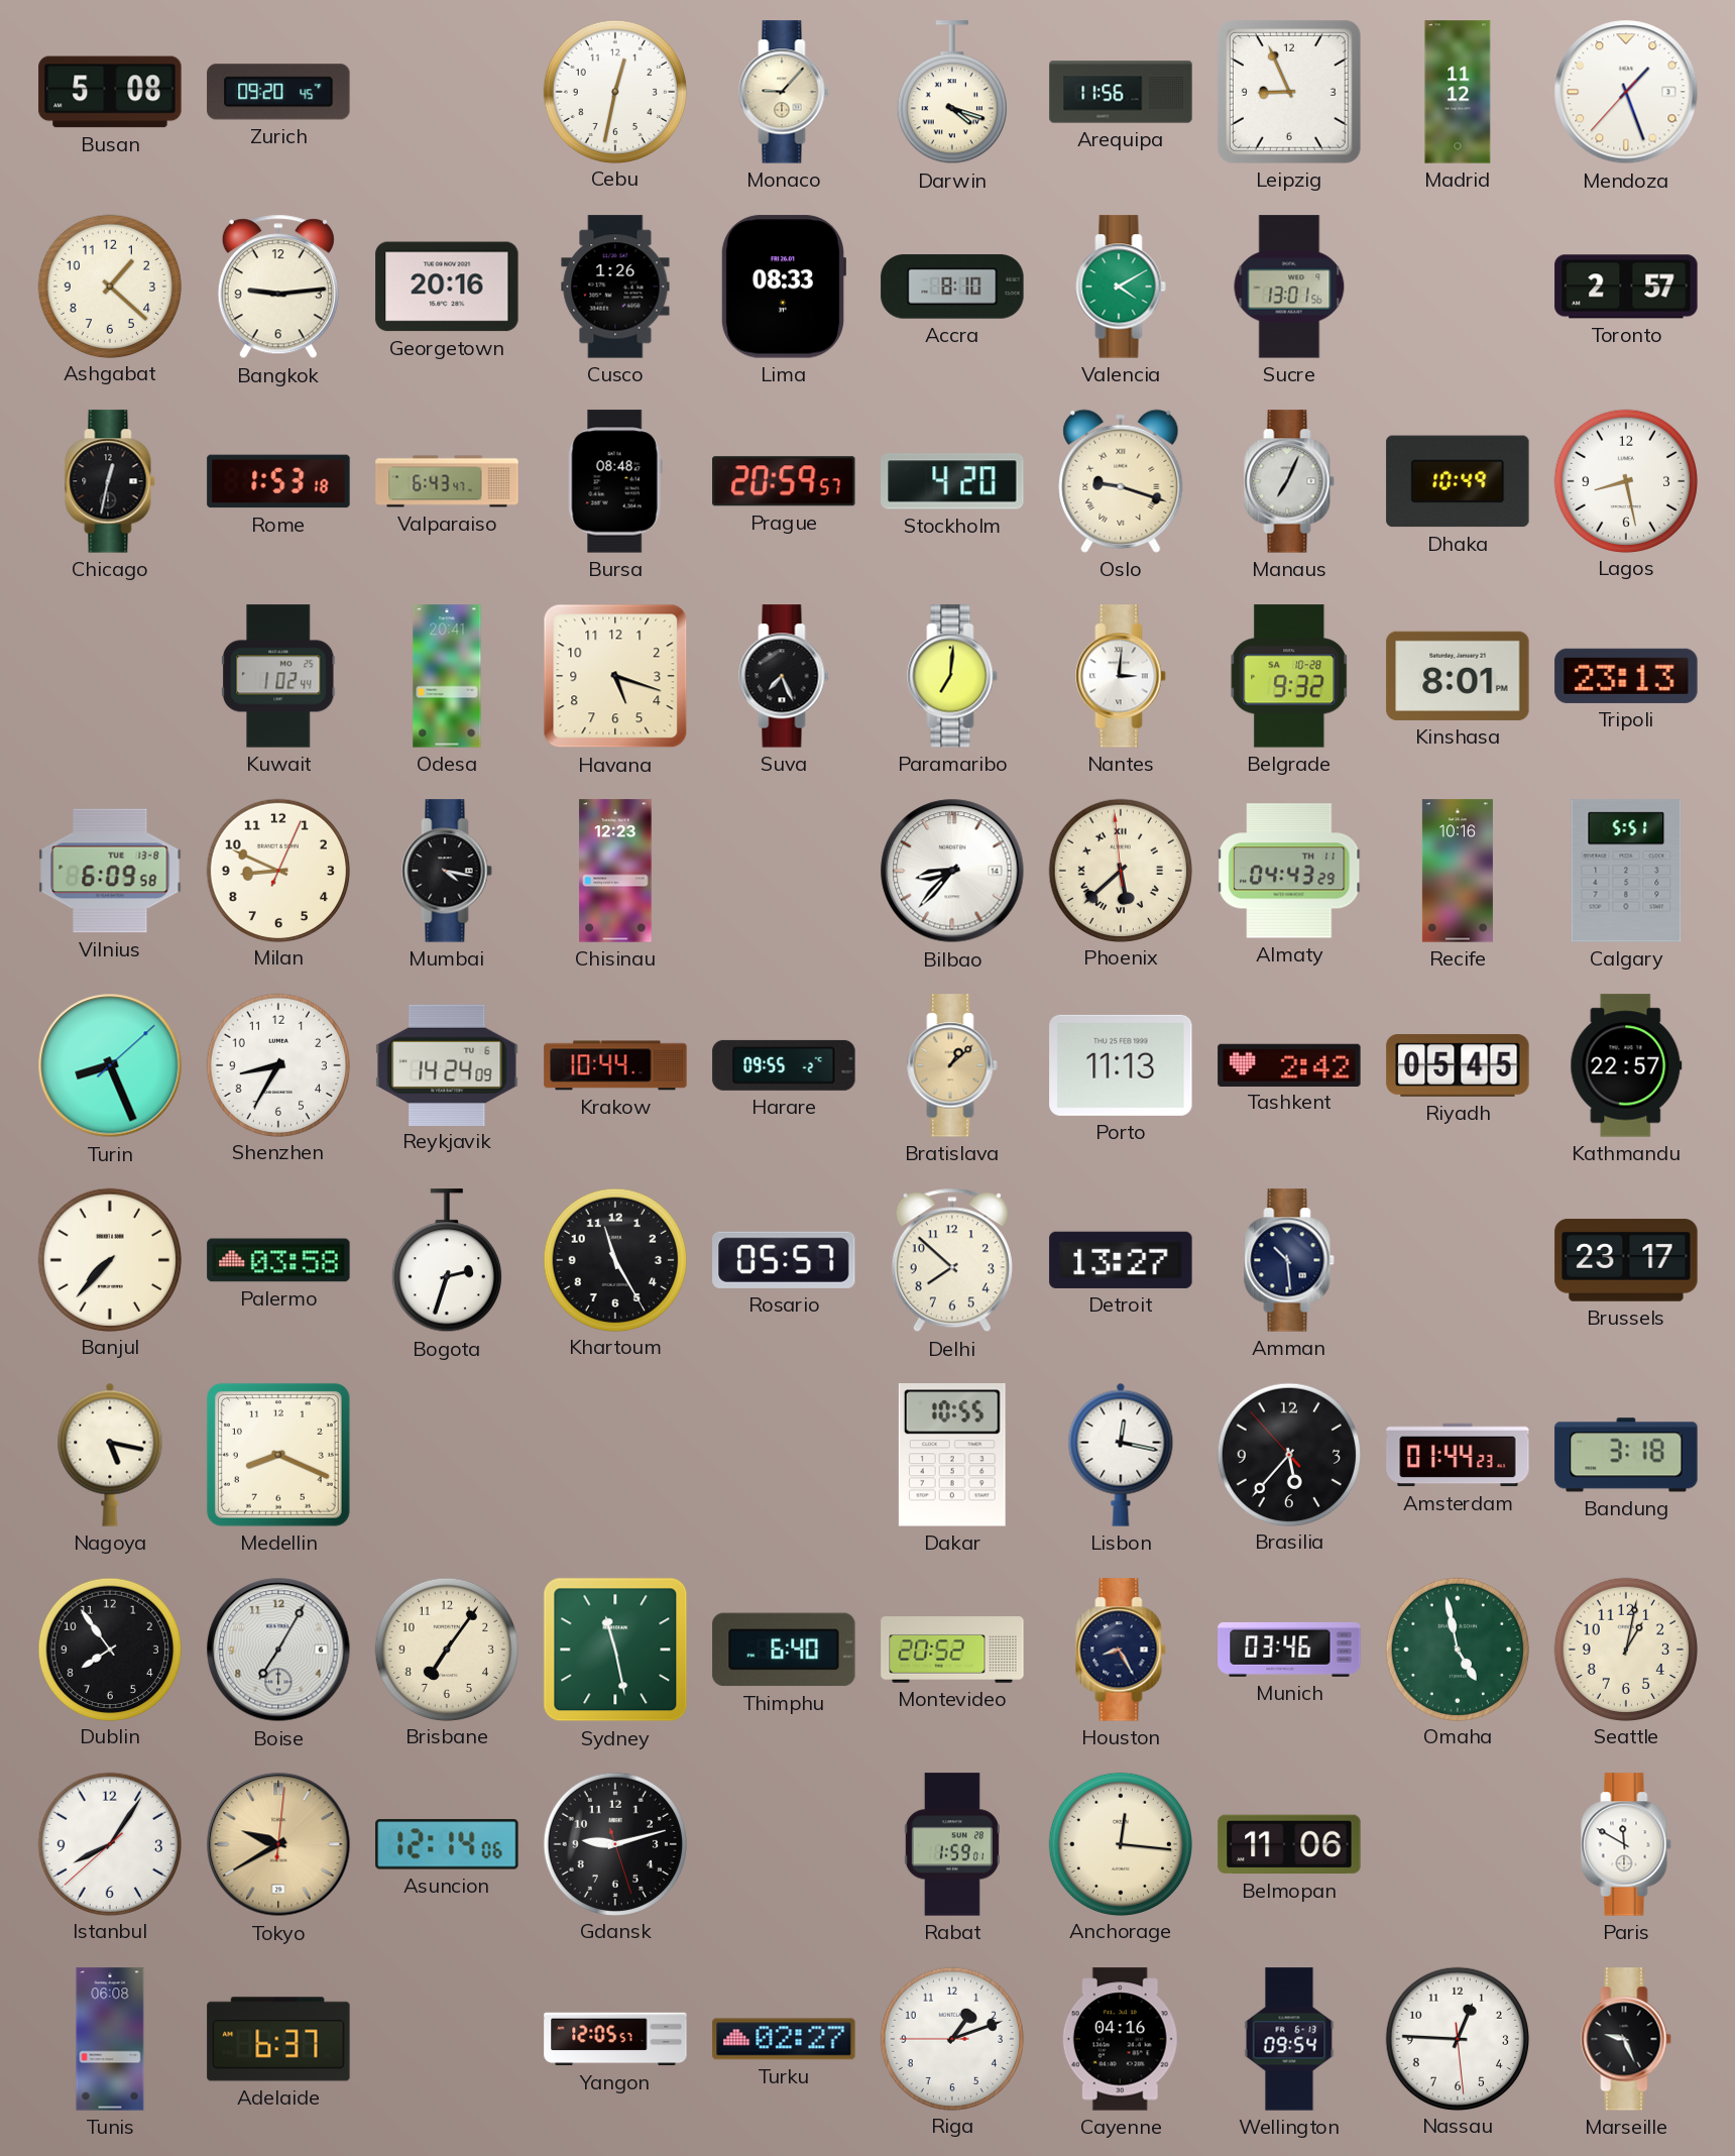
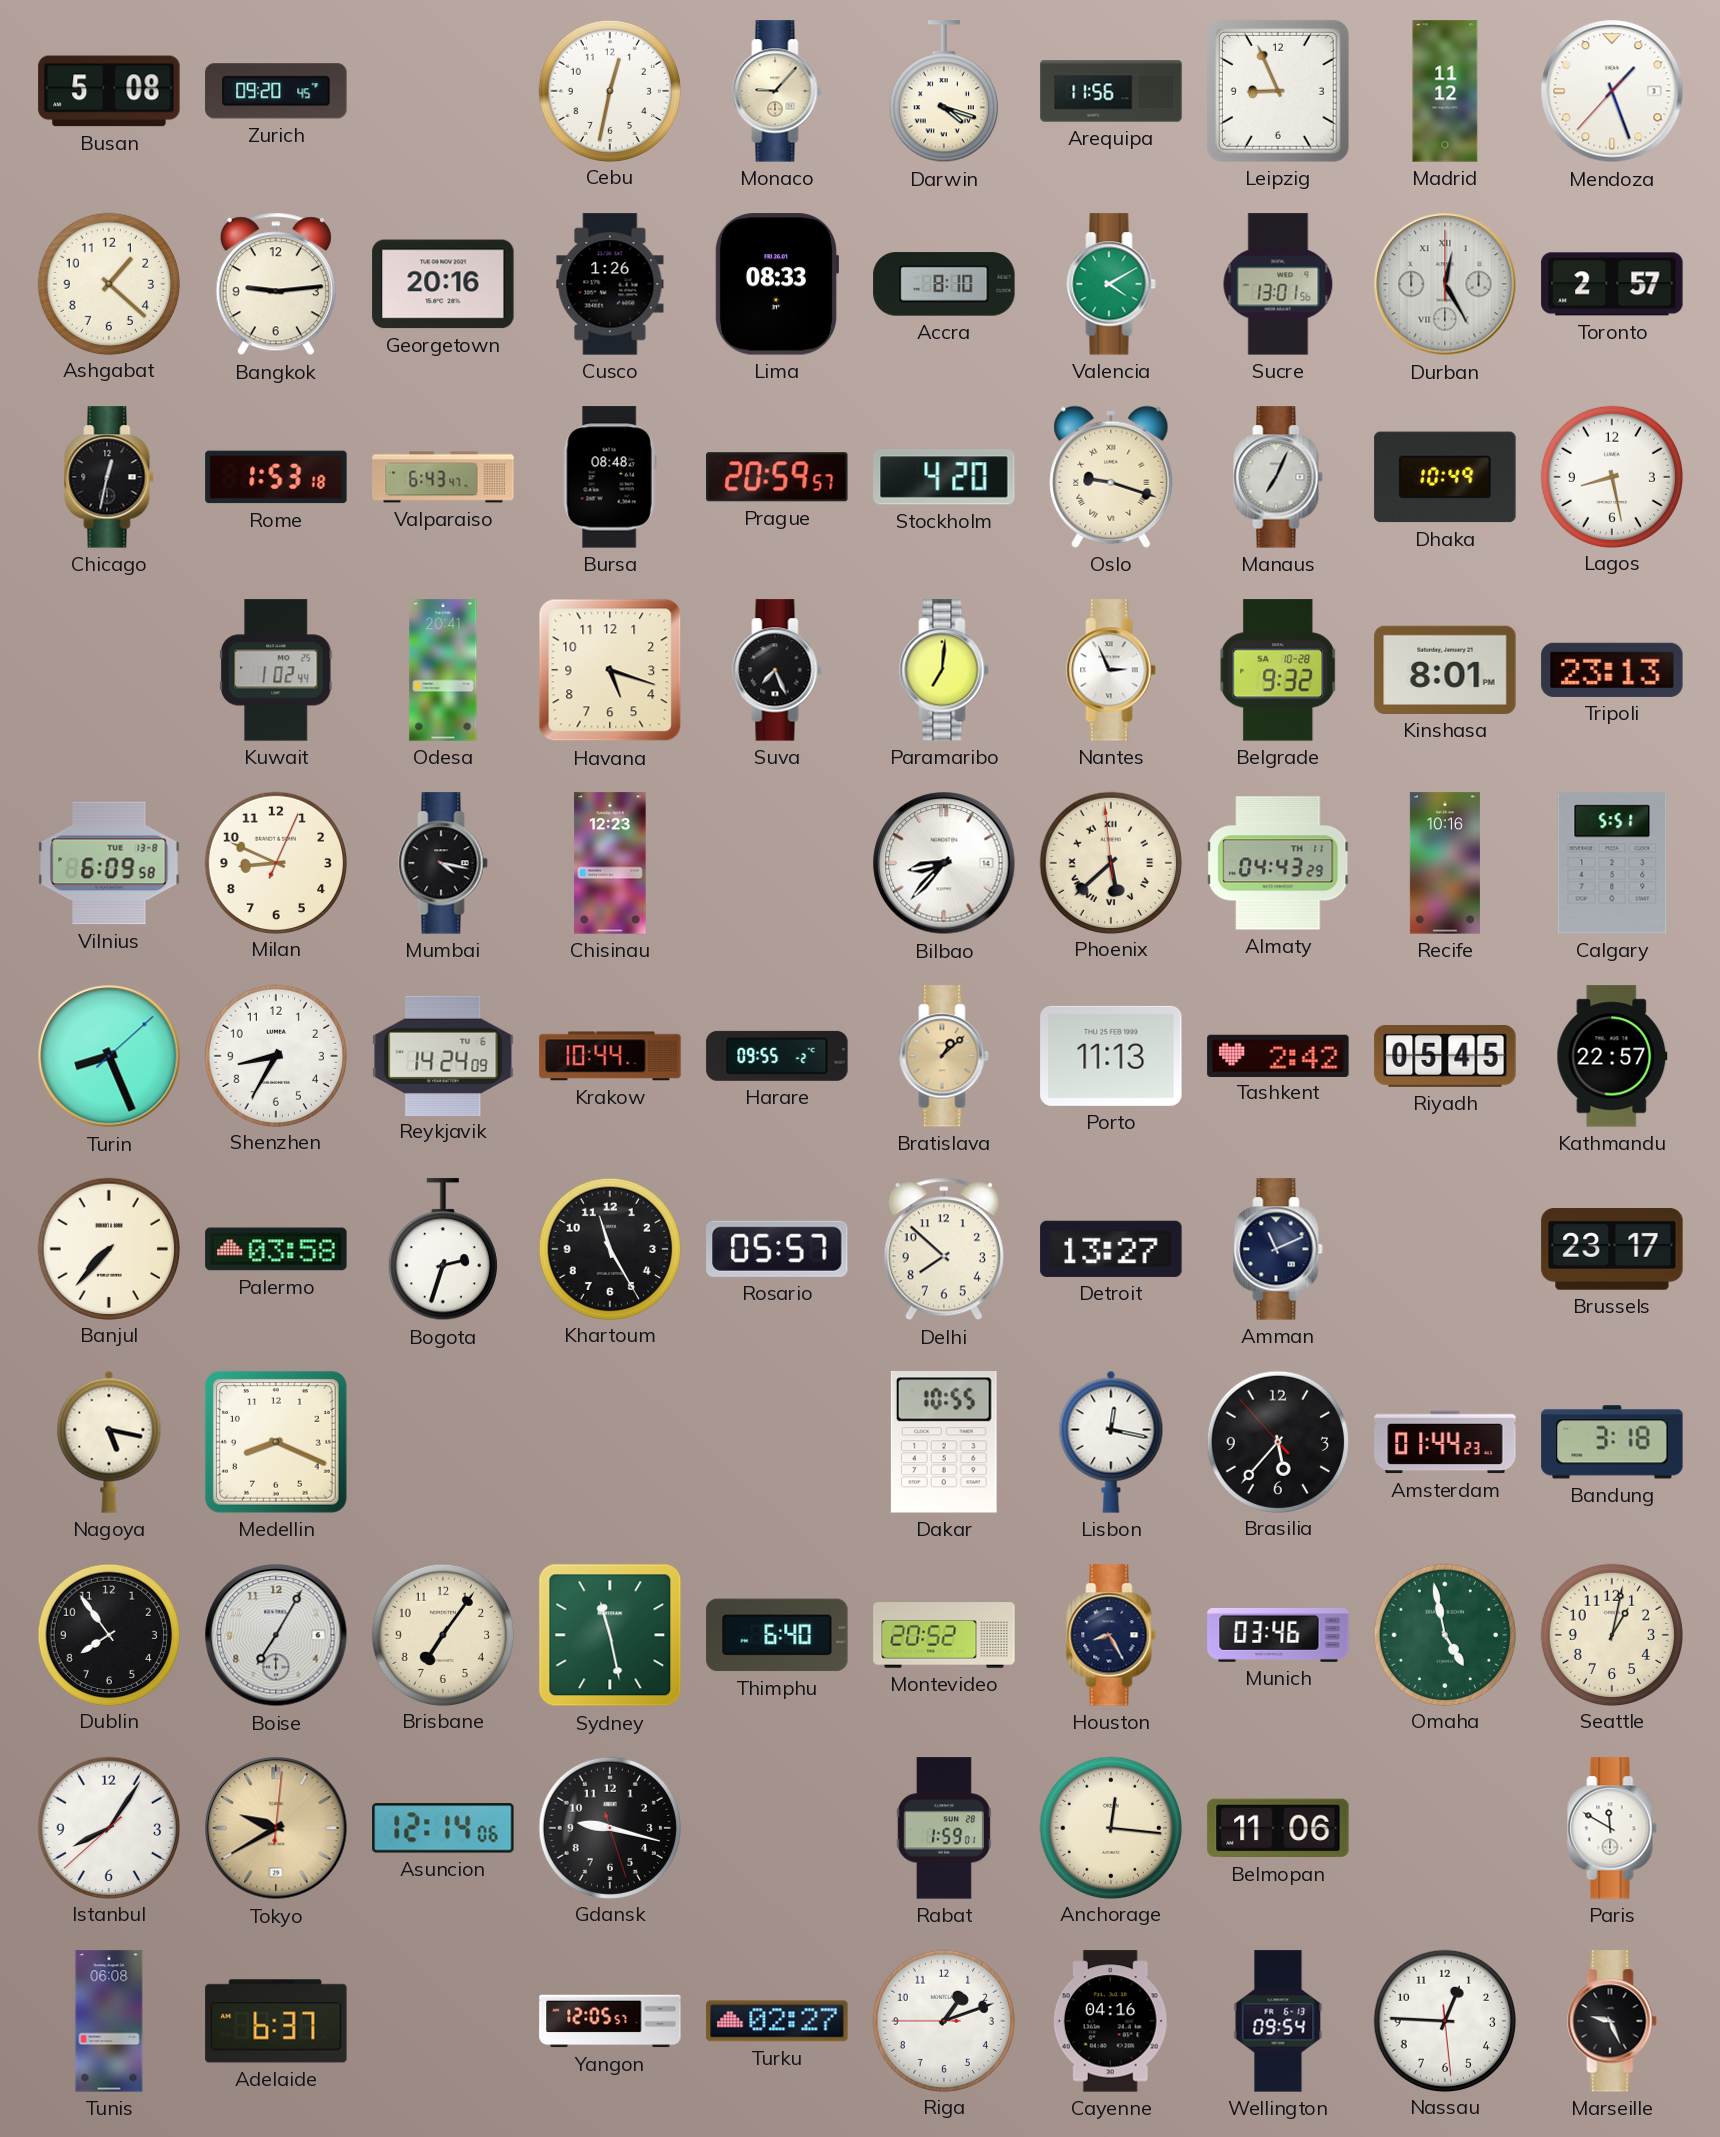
Durban: none -> 12:25
Nantes: 3:01 -> 2:56
Amman: 10:29 -> 11:11
Gdansk: 9:12 -> 9:17
